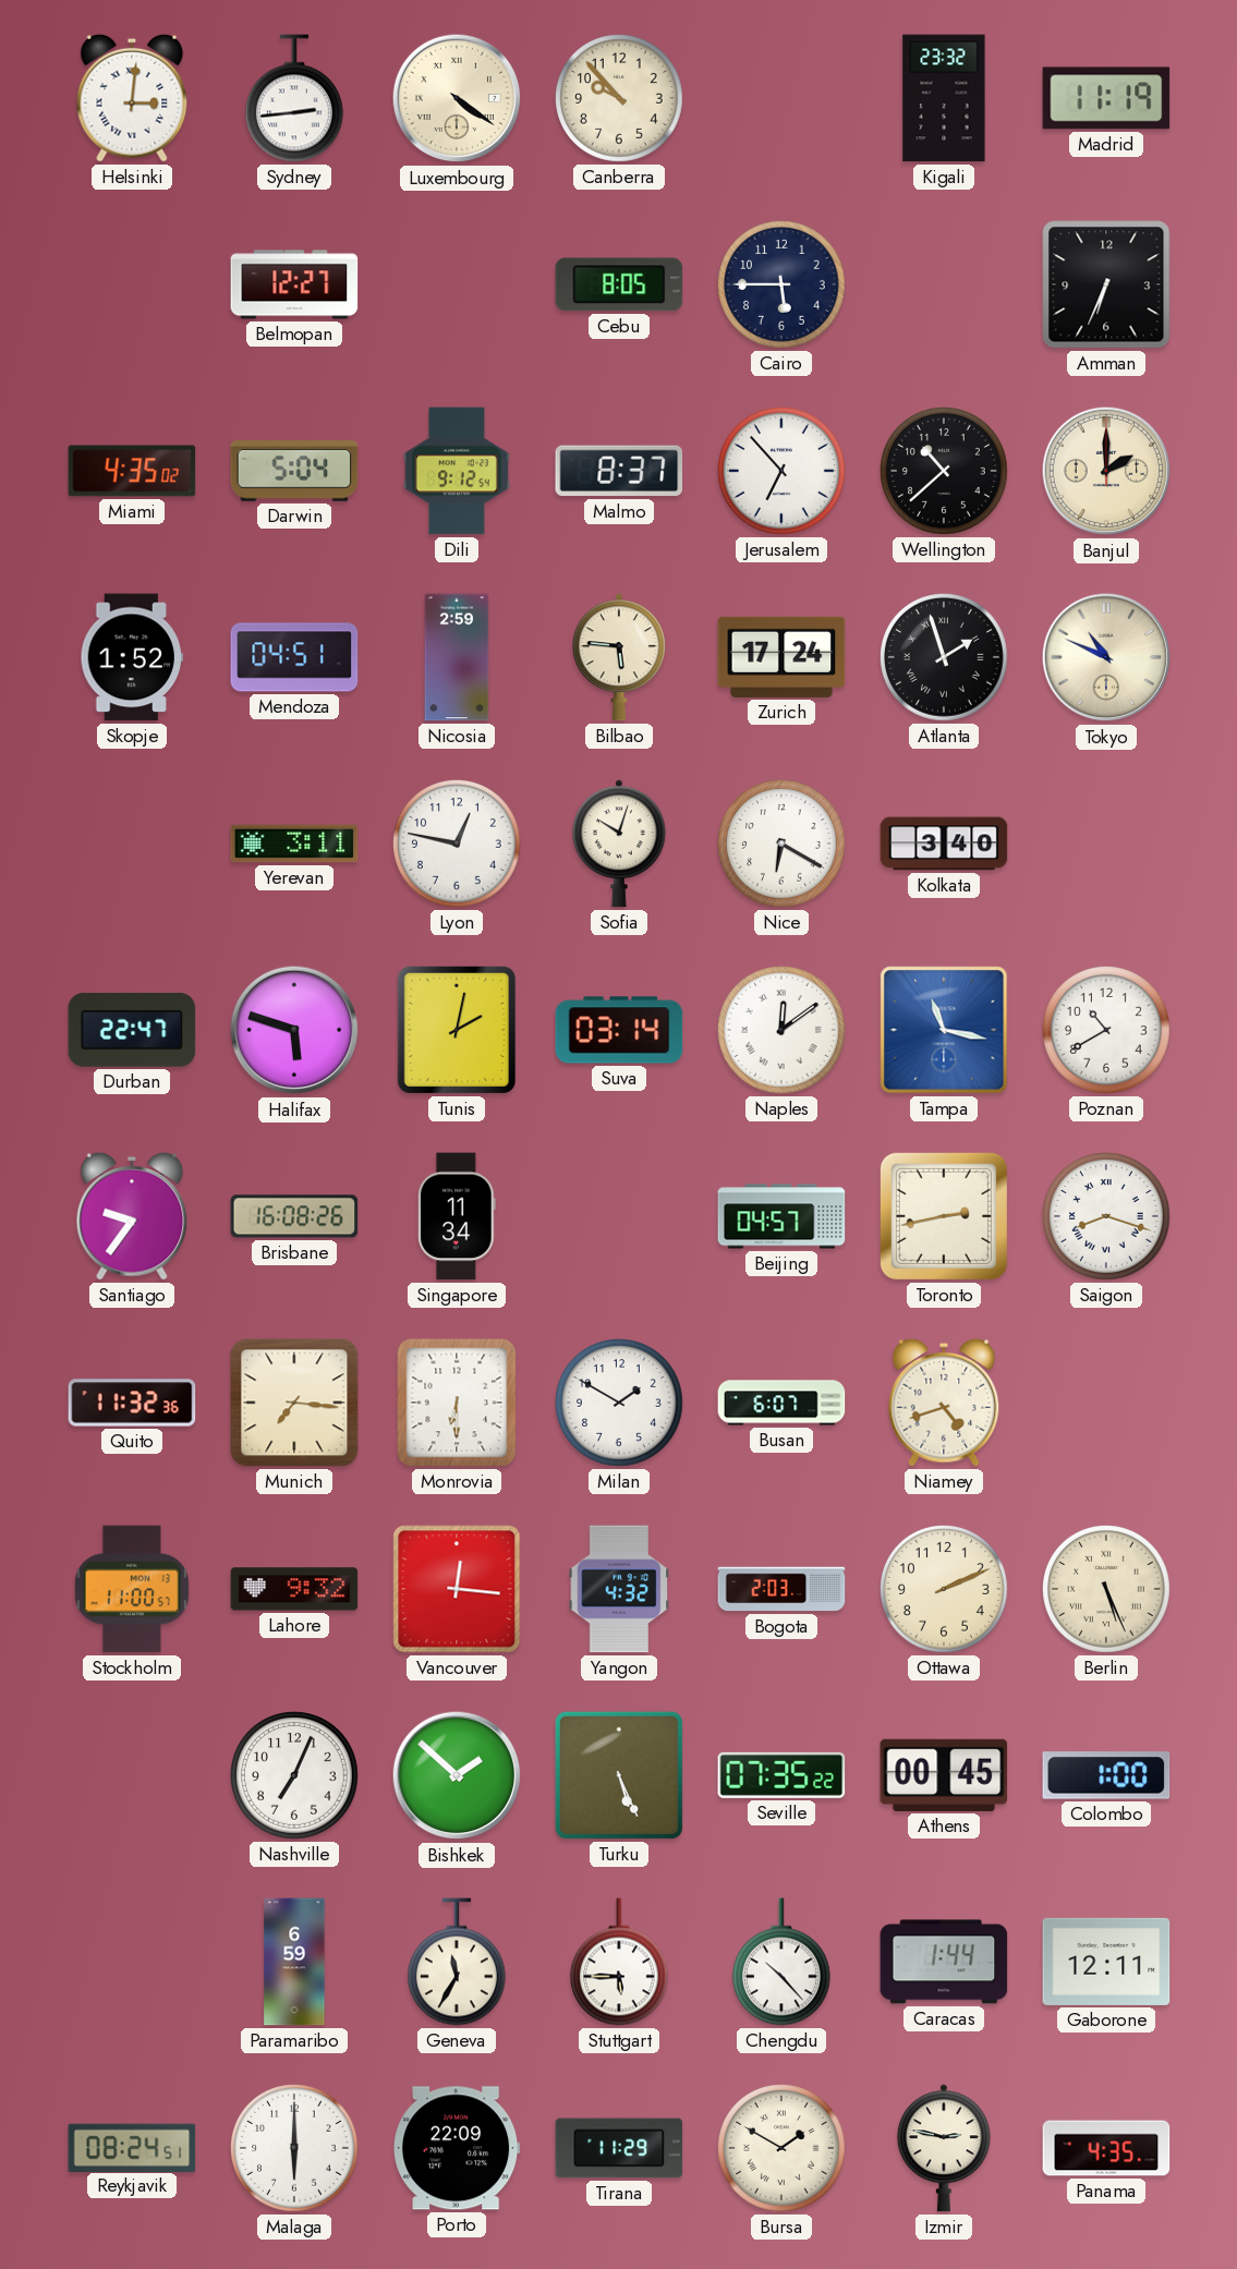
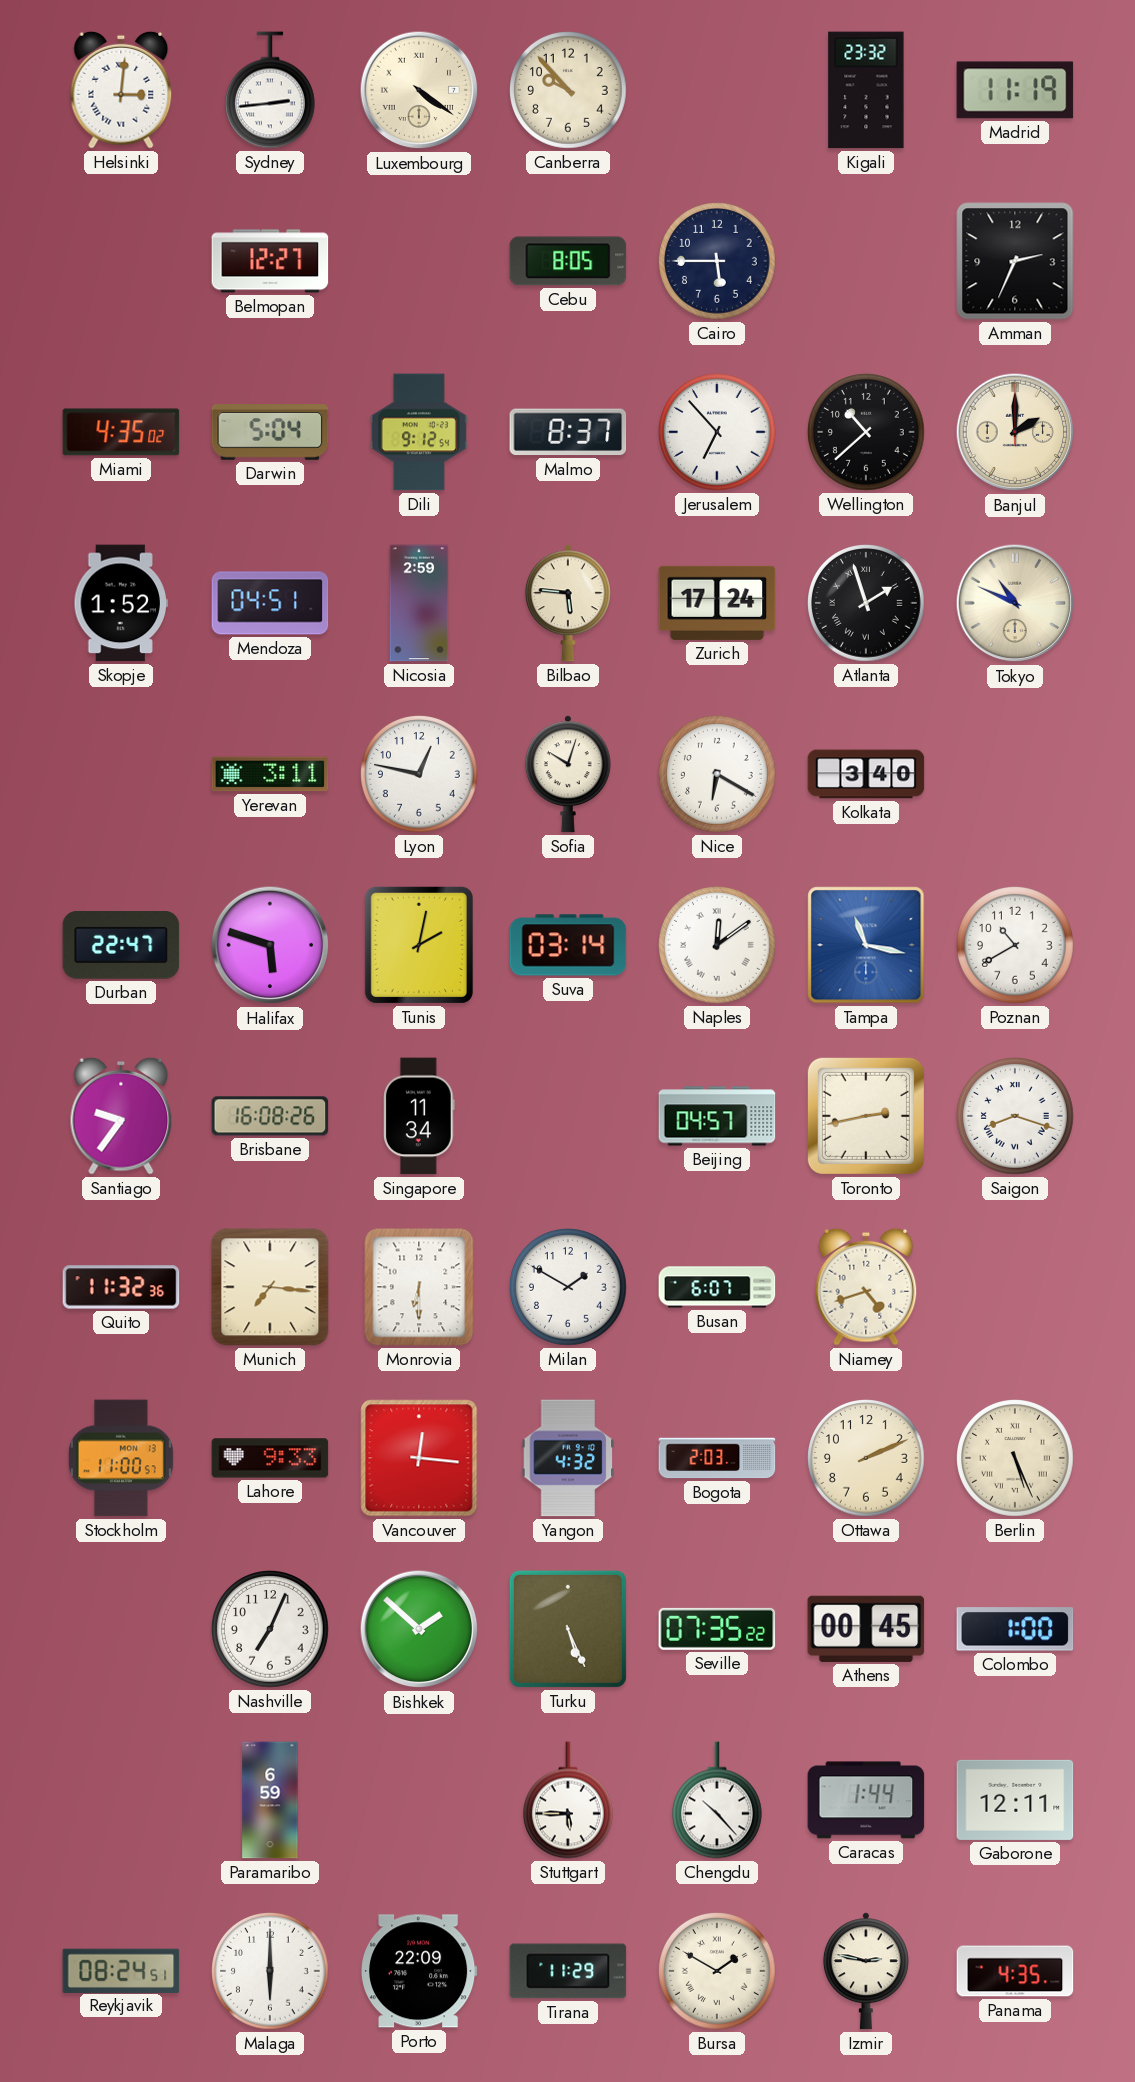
Amman: 6:34 -> 2:34
Lahore: 9:32 -> 9:33
Geneva: 11:35 -> none
